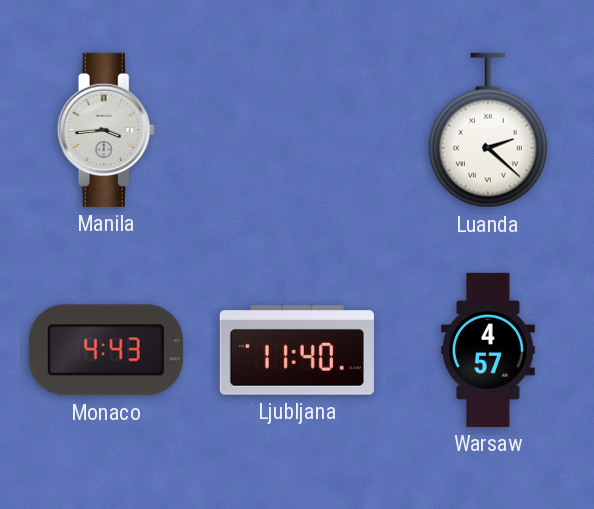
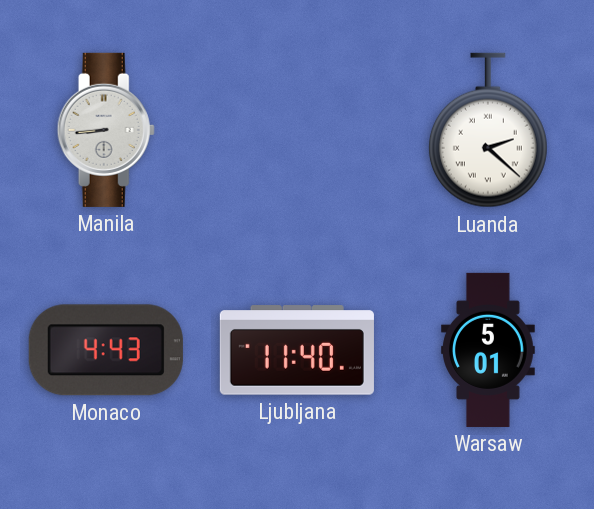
Manila: 3:44 -> 8:44
Warsaw: 4:57 -> 5:01
